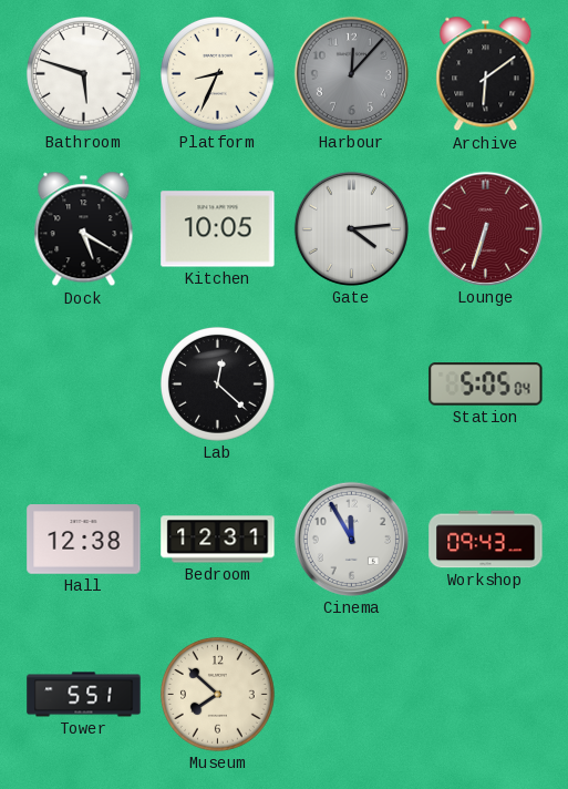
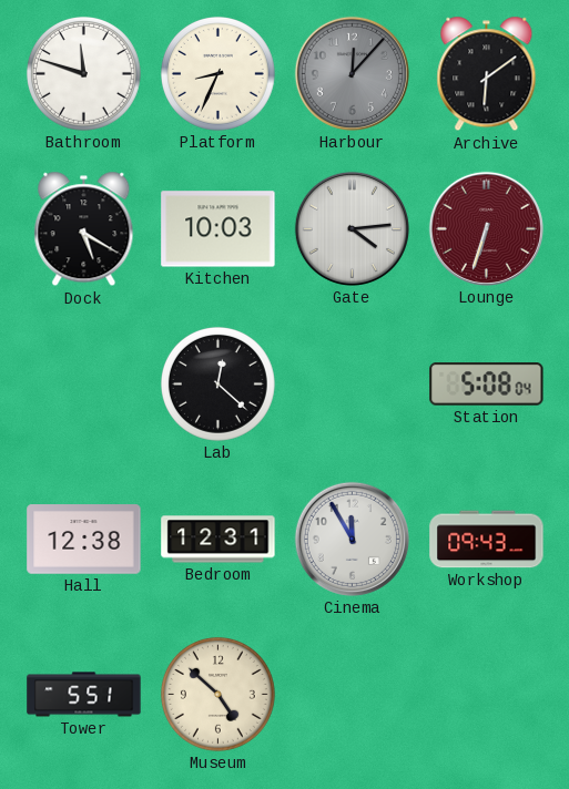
Bathroom: 5:48 -> 11:48
Kitchen: 10:05 -> 10:03
Station: 5:05 -> 5:08
Museum: 7:52 -> 4:52
